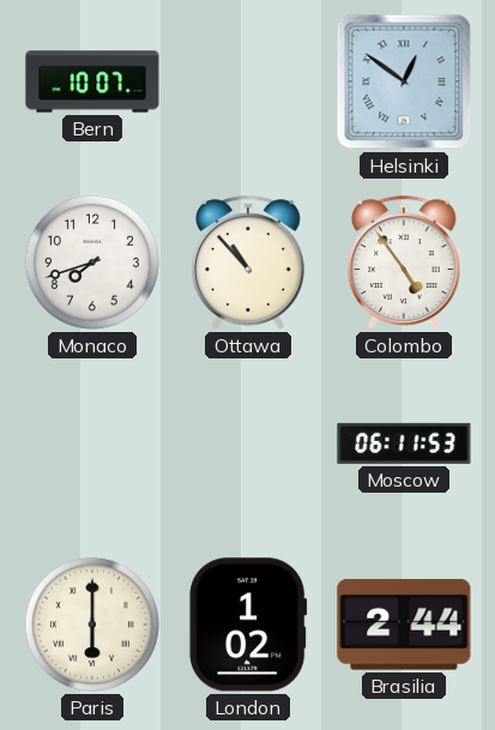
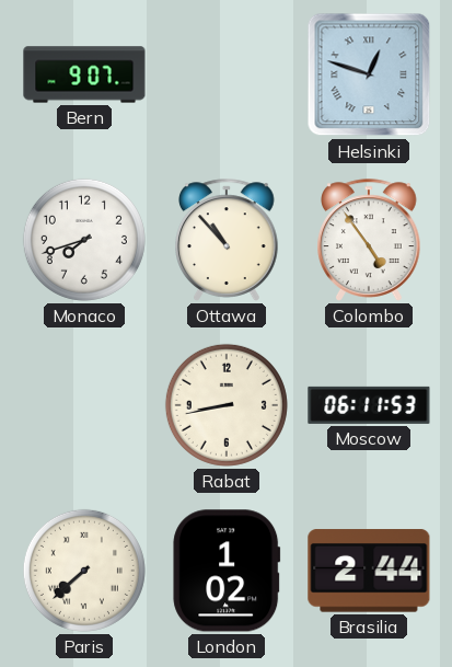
Bern: 10:07 -> 9:07
Helsinki: 12:51 -> 12:48
Rabat: none -> 8:43
Paris: 6:00 -> 7:38
